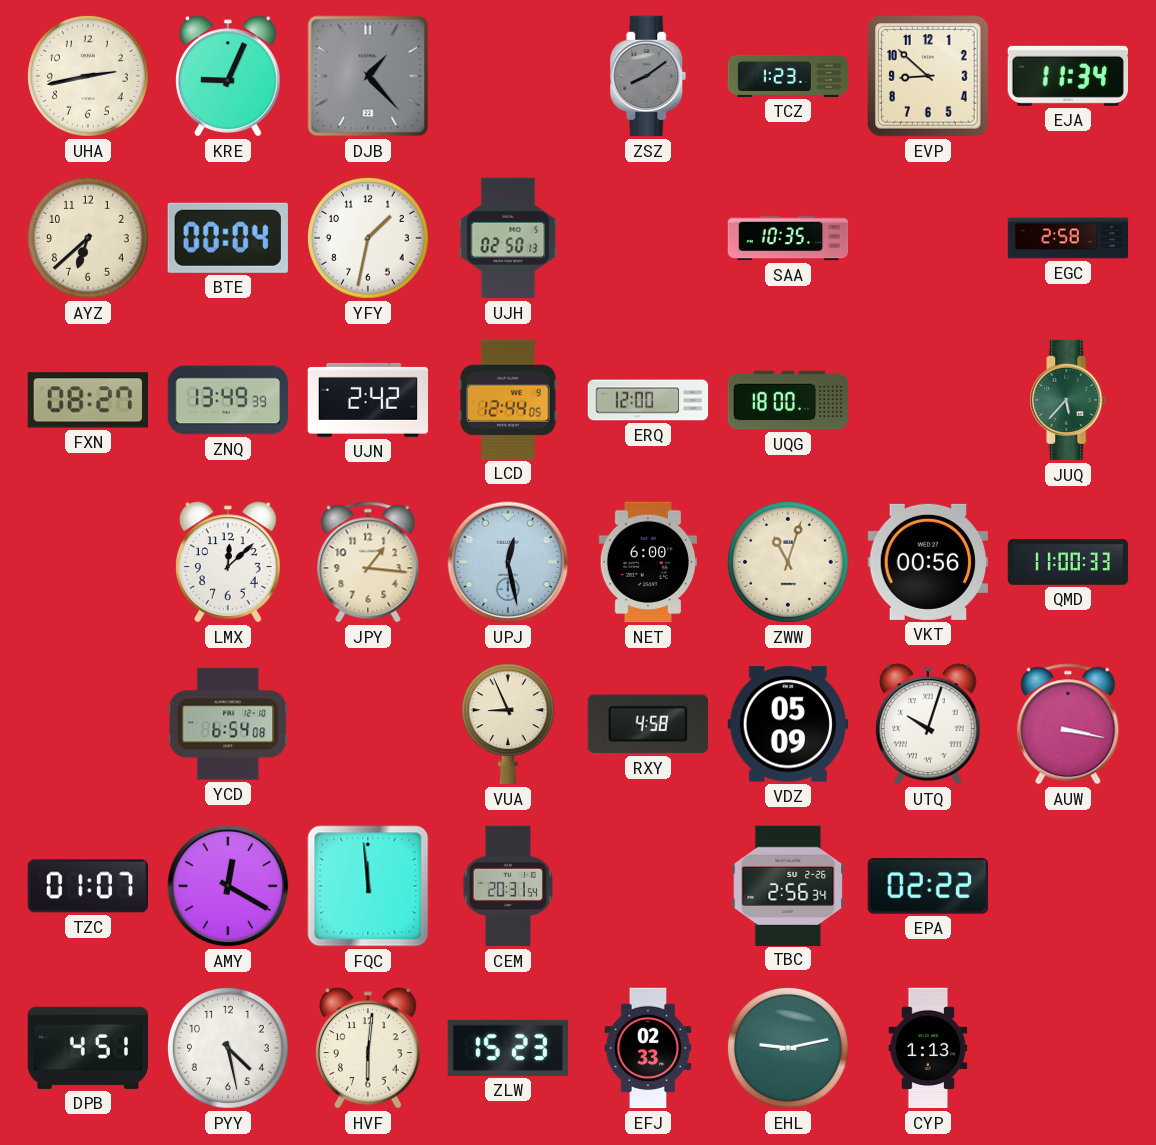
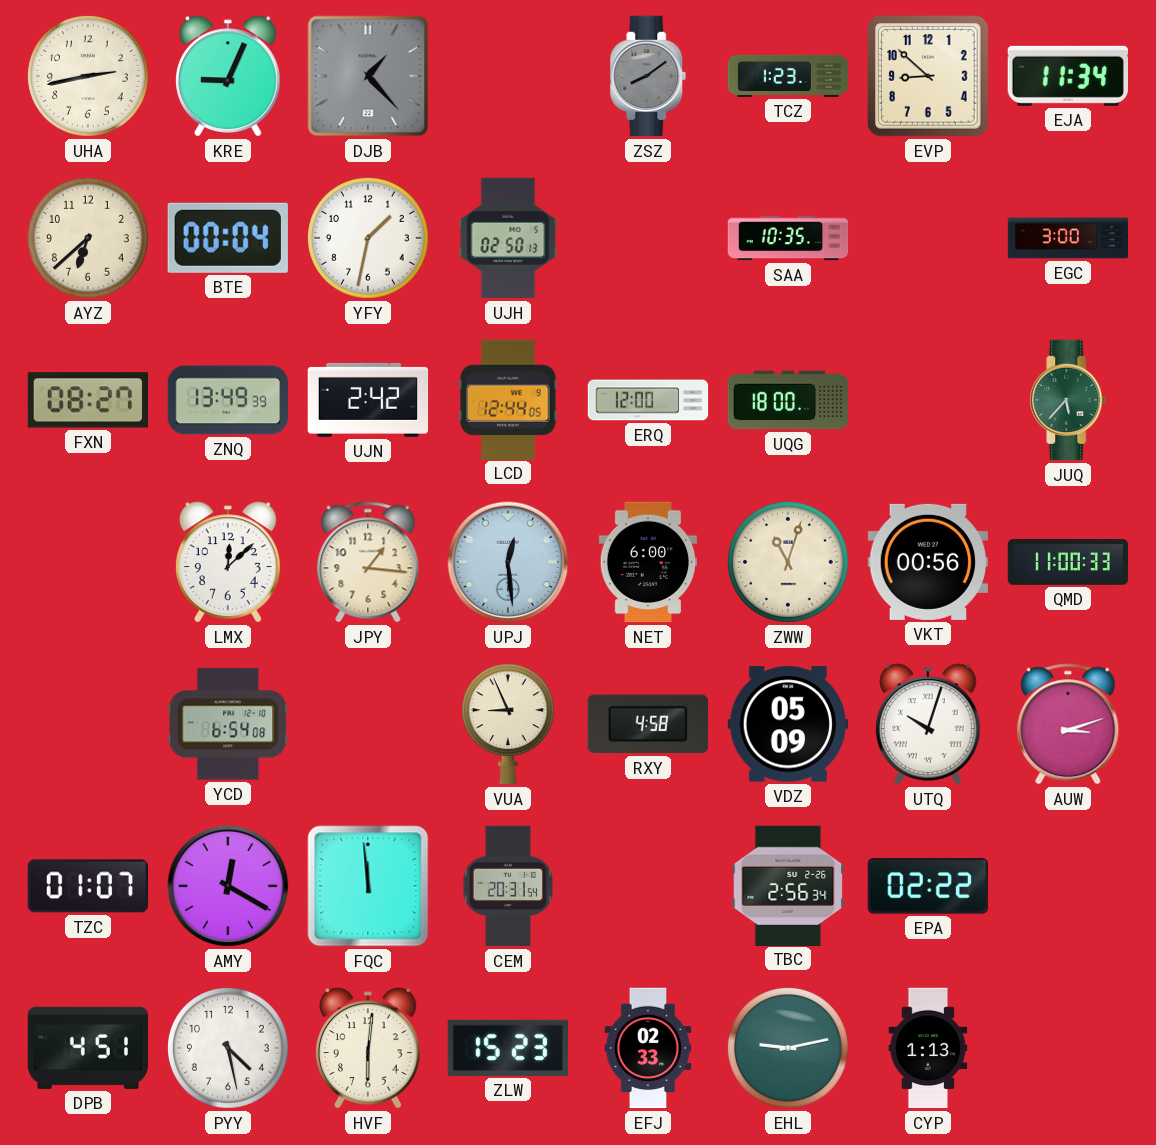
EGC: 2:58 -> 3:00
UPJ: 12:28 -> 12:29
AUW: 3:17 -> 3:12
